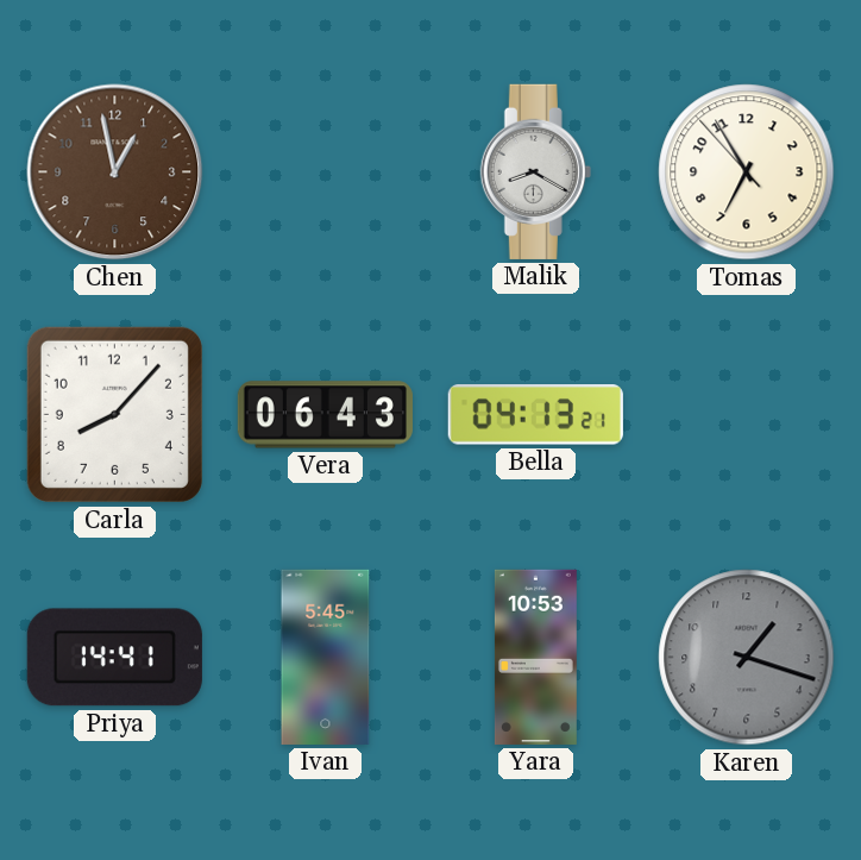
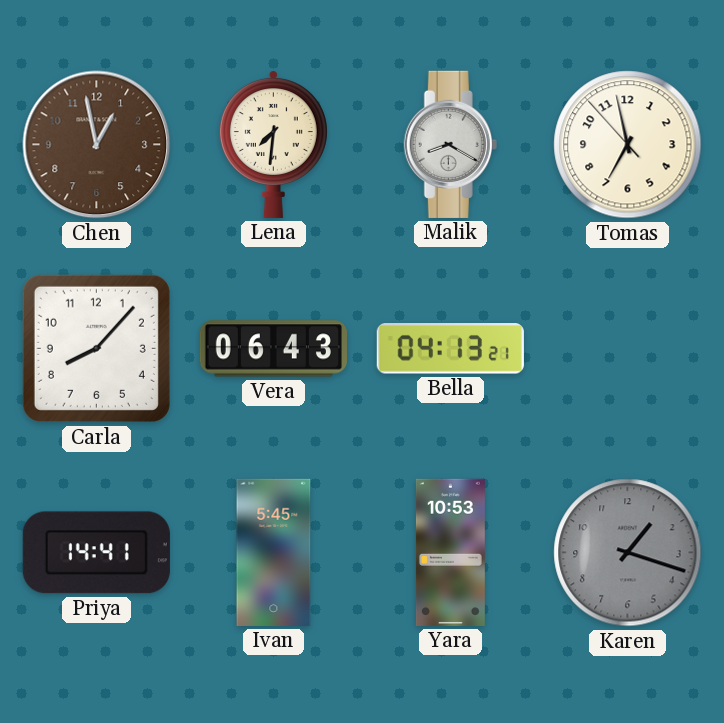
Lena: none -> 7:31
Tomas: 6:54 -> 6:57
